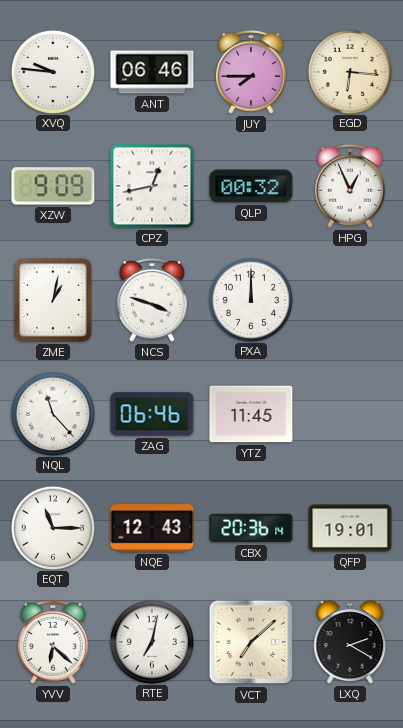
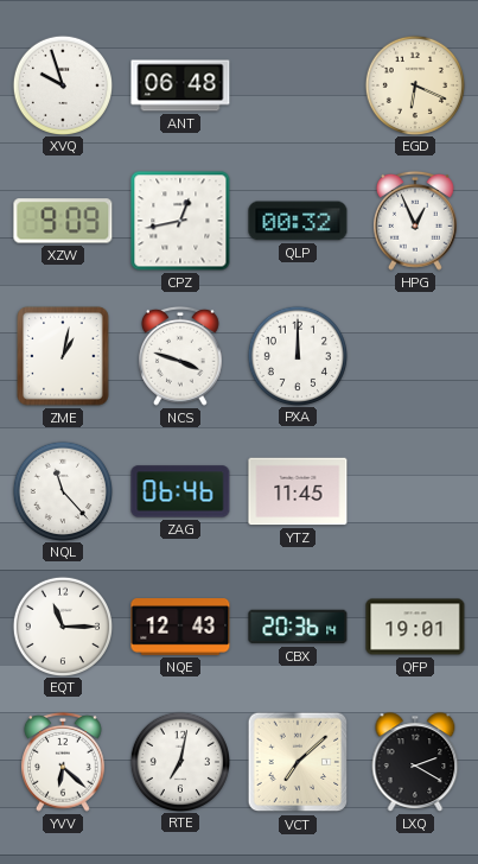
XVQ: 9:46 -> 9:57
ANT: 06:46 -> 06:48
JUY: 7:45 -> none
EGD: 6:16 -> 6:19
